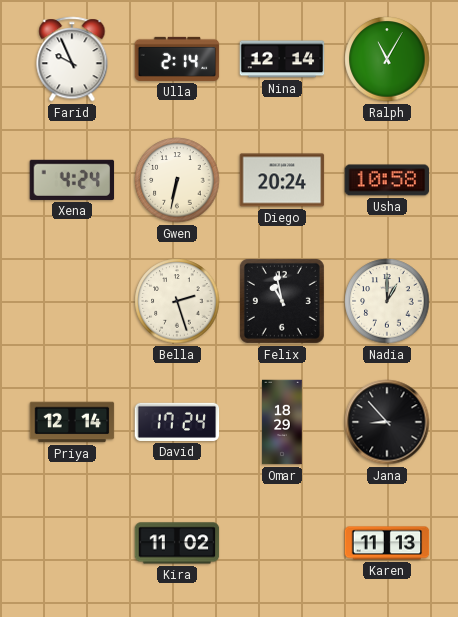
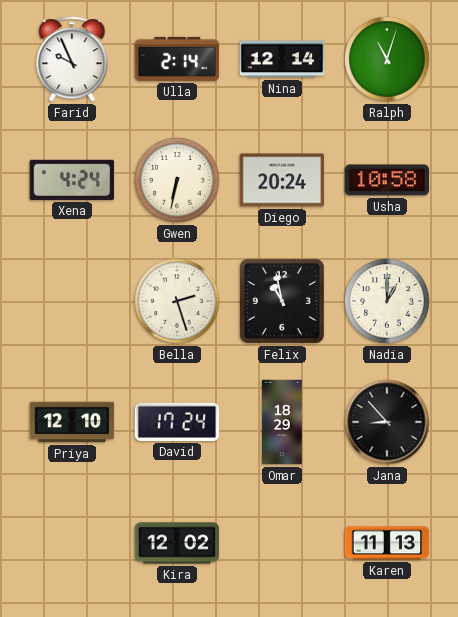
Ralph: 11:05 -> 11:03
Priya: 12:14 -> 12:10
Kira: 11:02 -> 12:02
